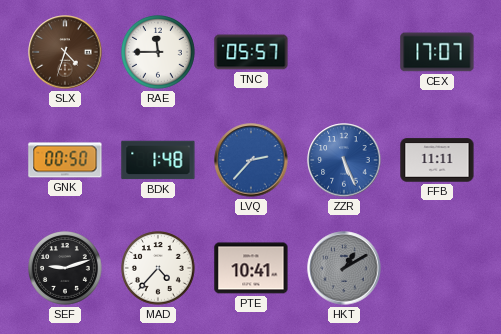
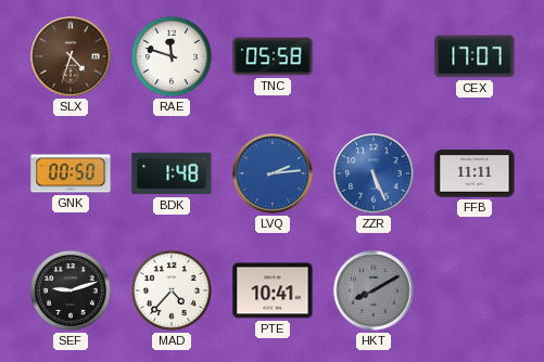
RAE: 11:45 -> 11:48
TNC: 05:57 -> 05:58
LVQ: 2:37 -> 2:14
HKT: 1:10 -> 8:10
